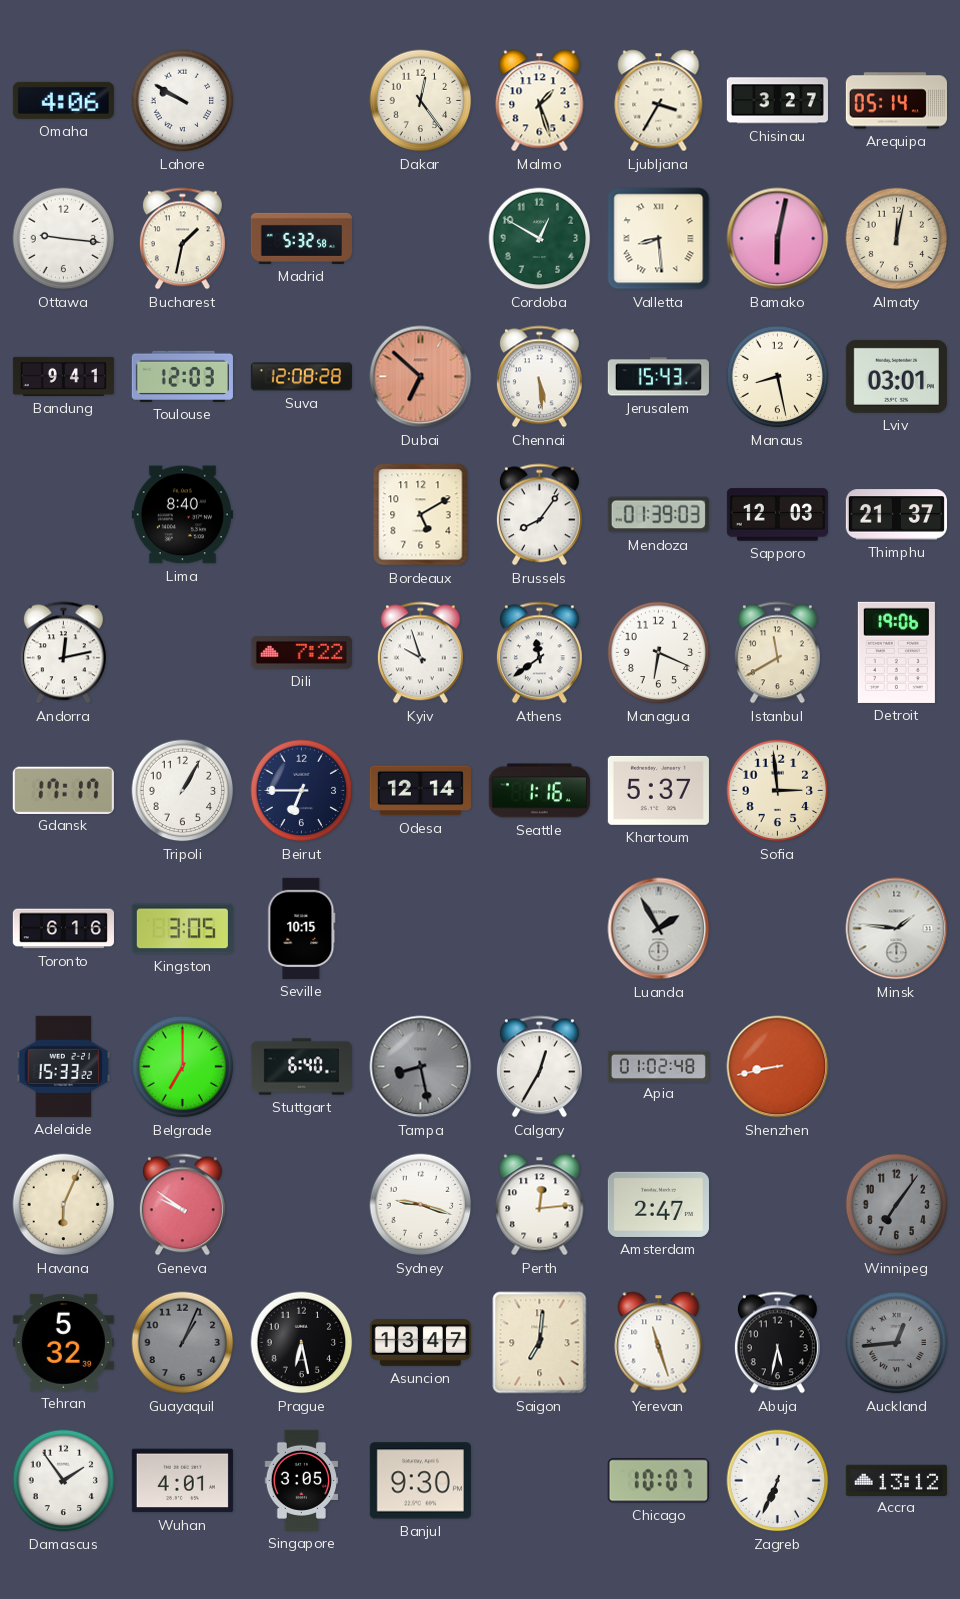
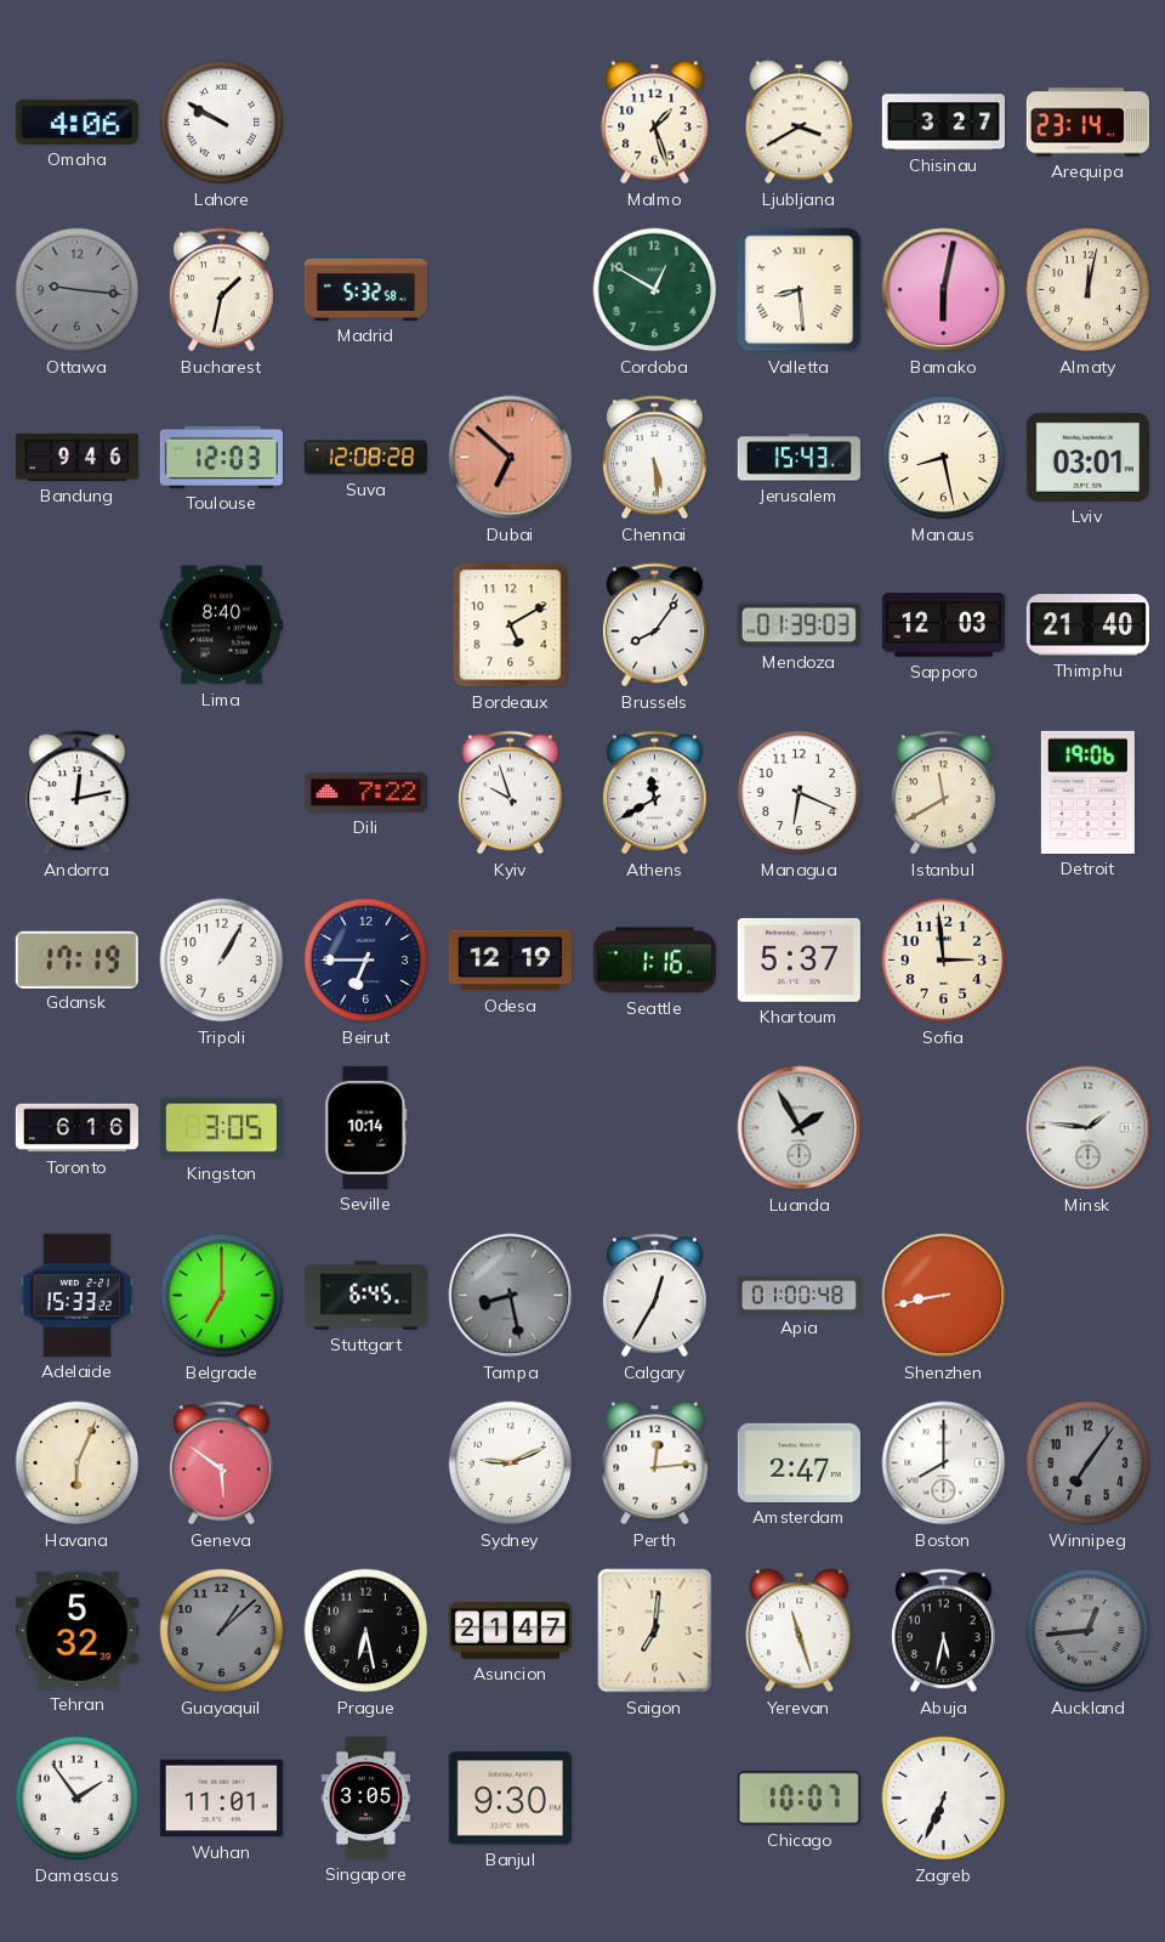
Dakar: 12:24 -> none
Ljubljana: 3:35 -> 3:40
Arequipa: 05:14 -> 23:14
Ottawa dial: white -> grey
Bandung: 9:41 -> 9:46
Thimphu: 21:37 -> 21:40
Athens: 11:39 -> 11:40
Gdansk: 17:17 -> 17:19
Odesa: 12:14 -> 12:19
Seville: 10:15 -> 10:14
Stuttgart: 6:40 -> 6:45
Apia: 01:02 -> 01:00
Geneva: 9:51 -> 5:51
Sydney: 9:18 -> 9:11
Boston: none -> 8:00
Guayaquil: 1:04 -> 1:08
Asuncion: 13:47 -> 21:47
Wuhan: 4:01 -> 11:01
Accra: 13:12 -> none
